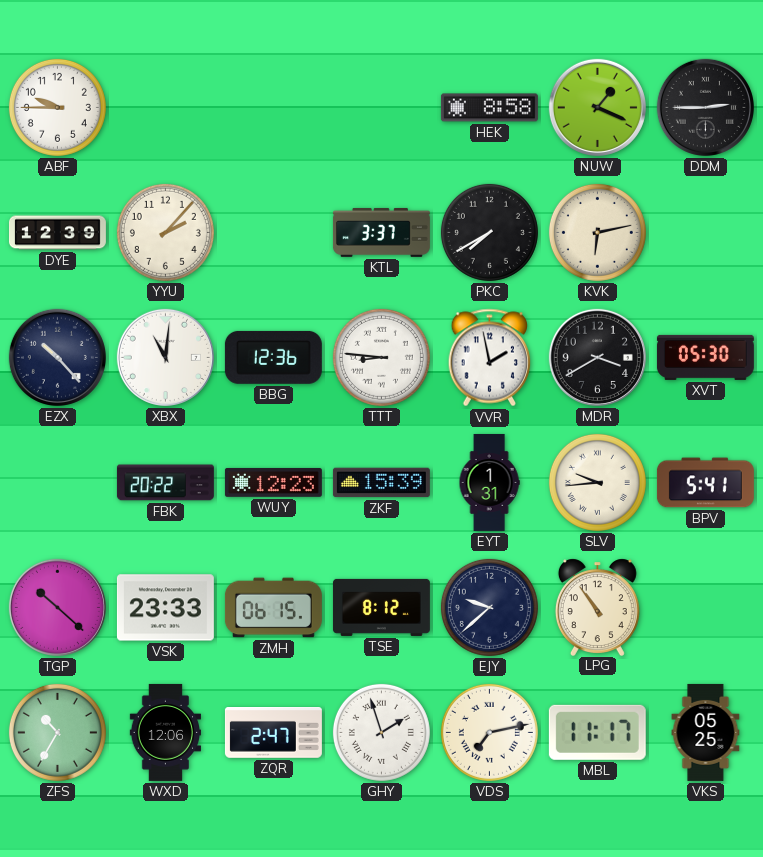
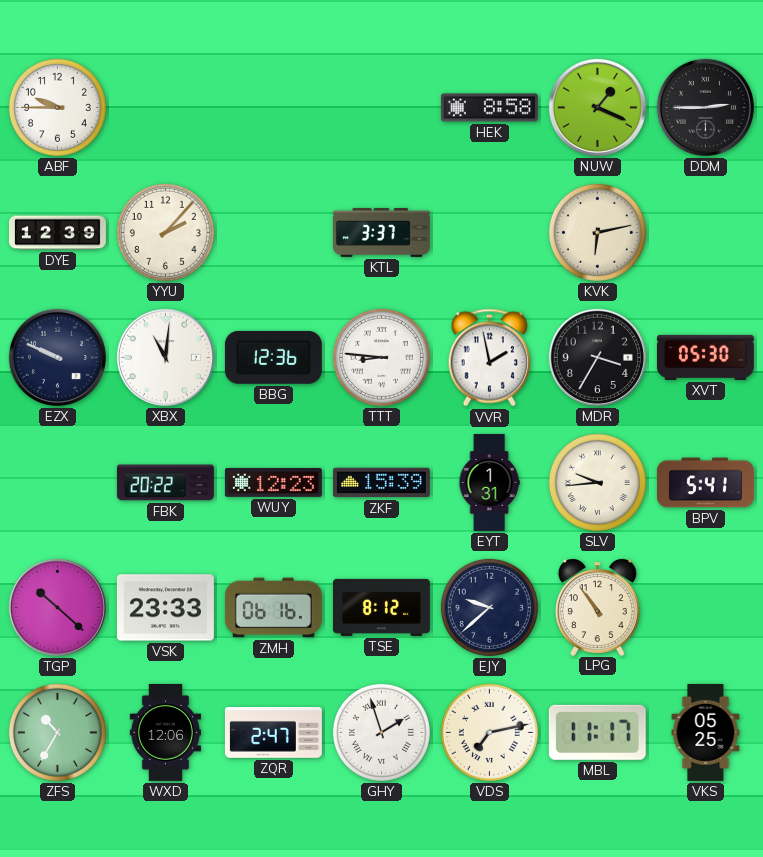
PKC: 7:40 -> none
EZX: 10:23 -> 9:49
MDR: 3:40 -> 3:35
ZMH: 06:15 -> 06:16
